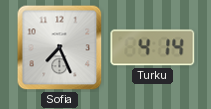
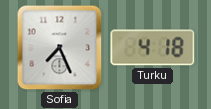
Turku: 4:14 -> 4:18
